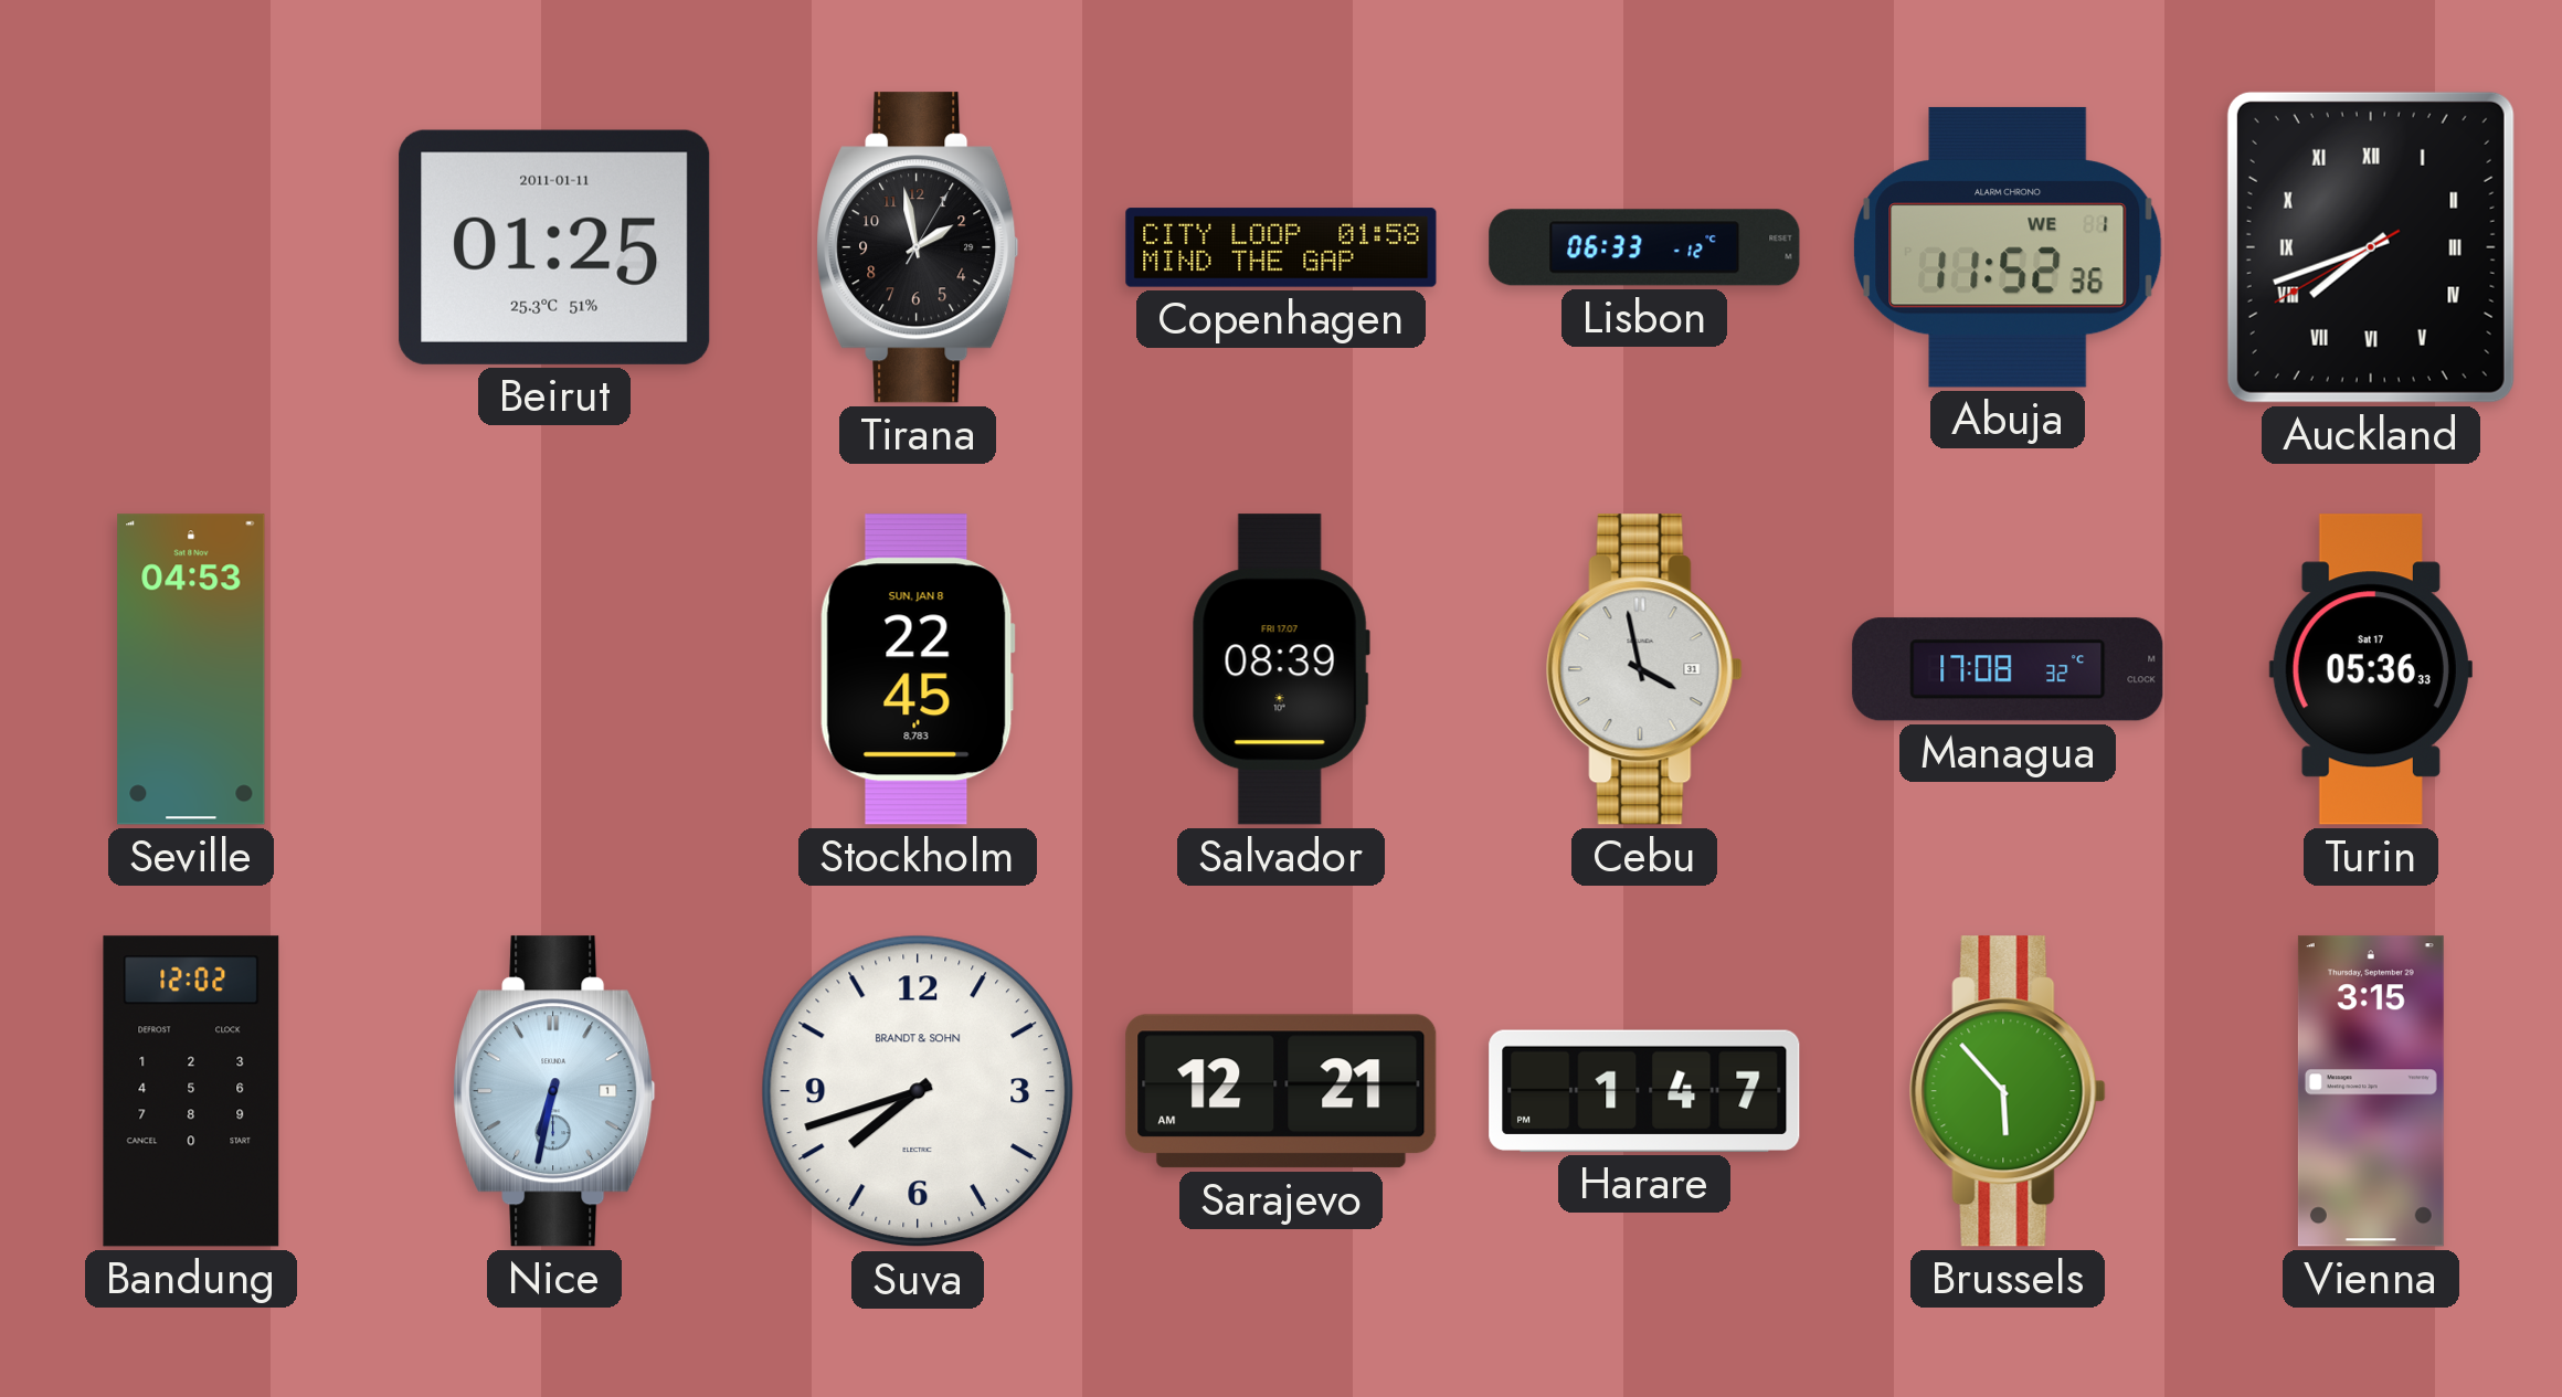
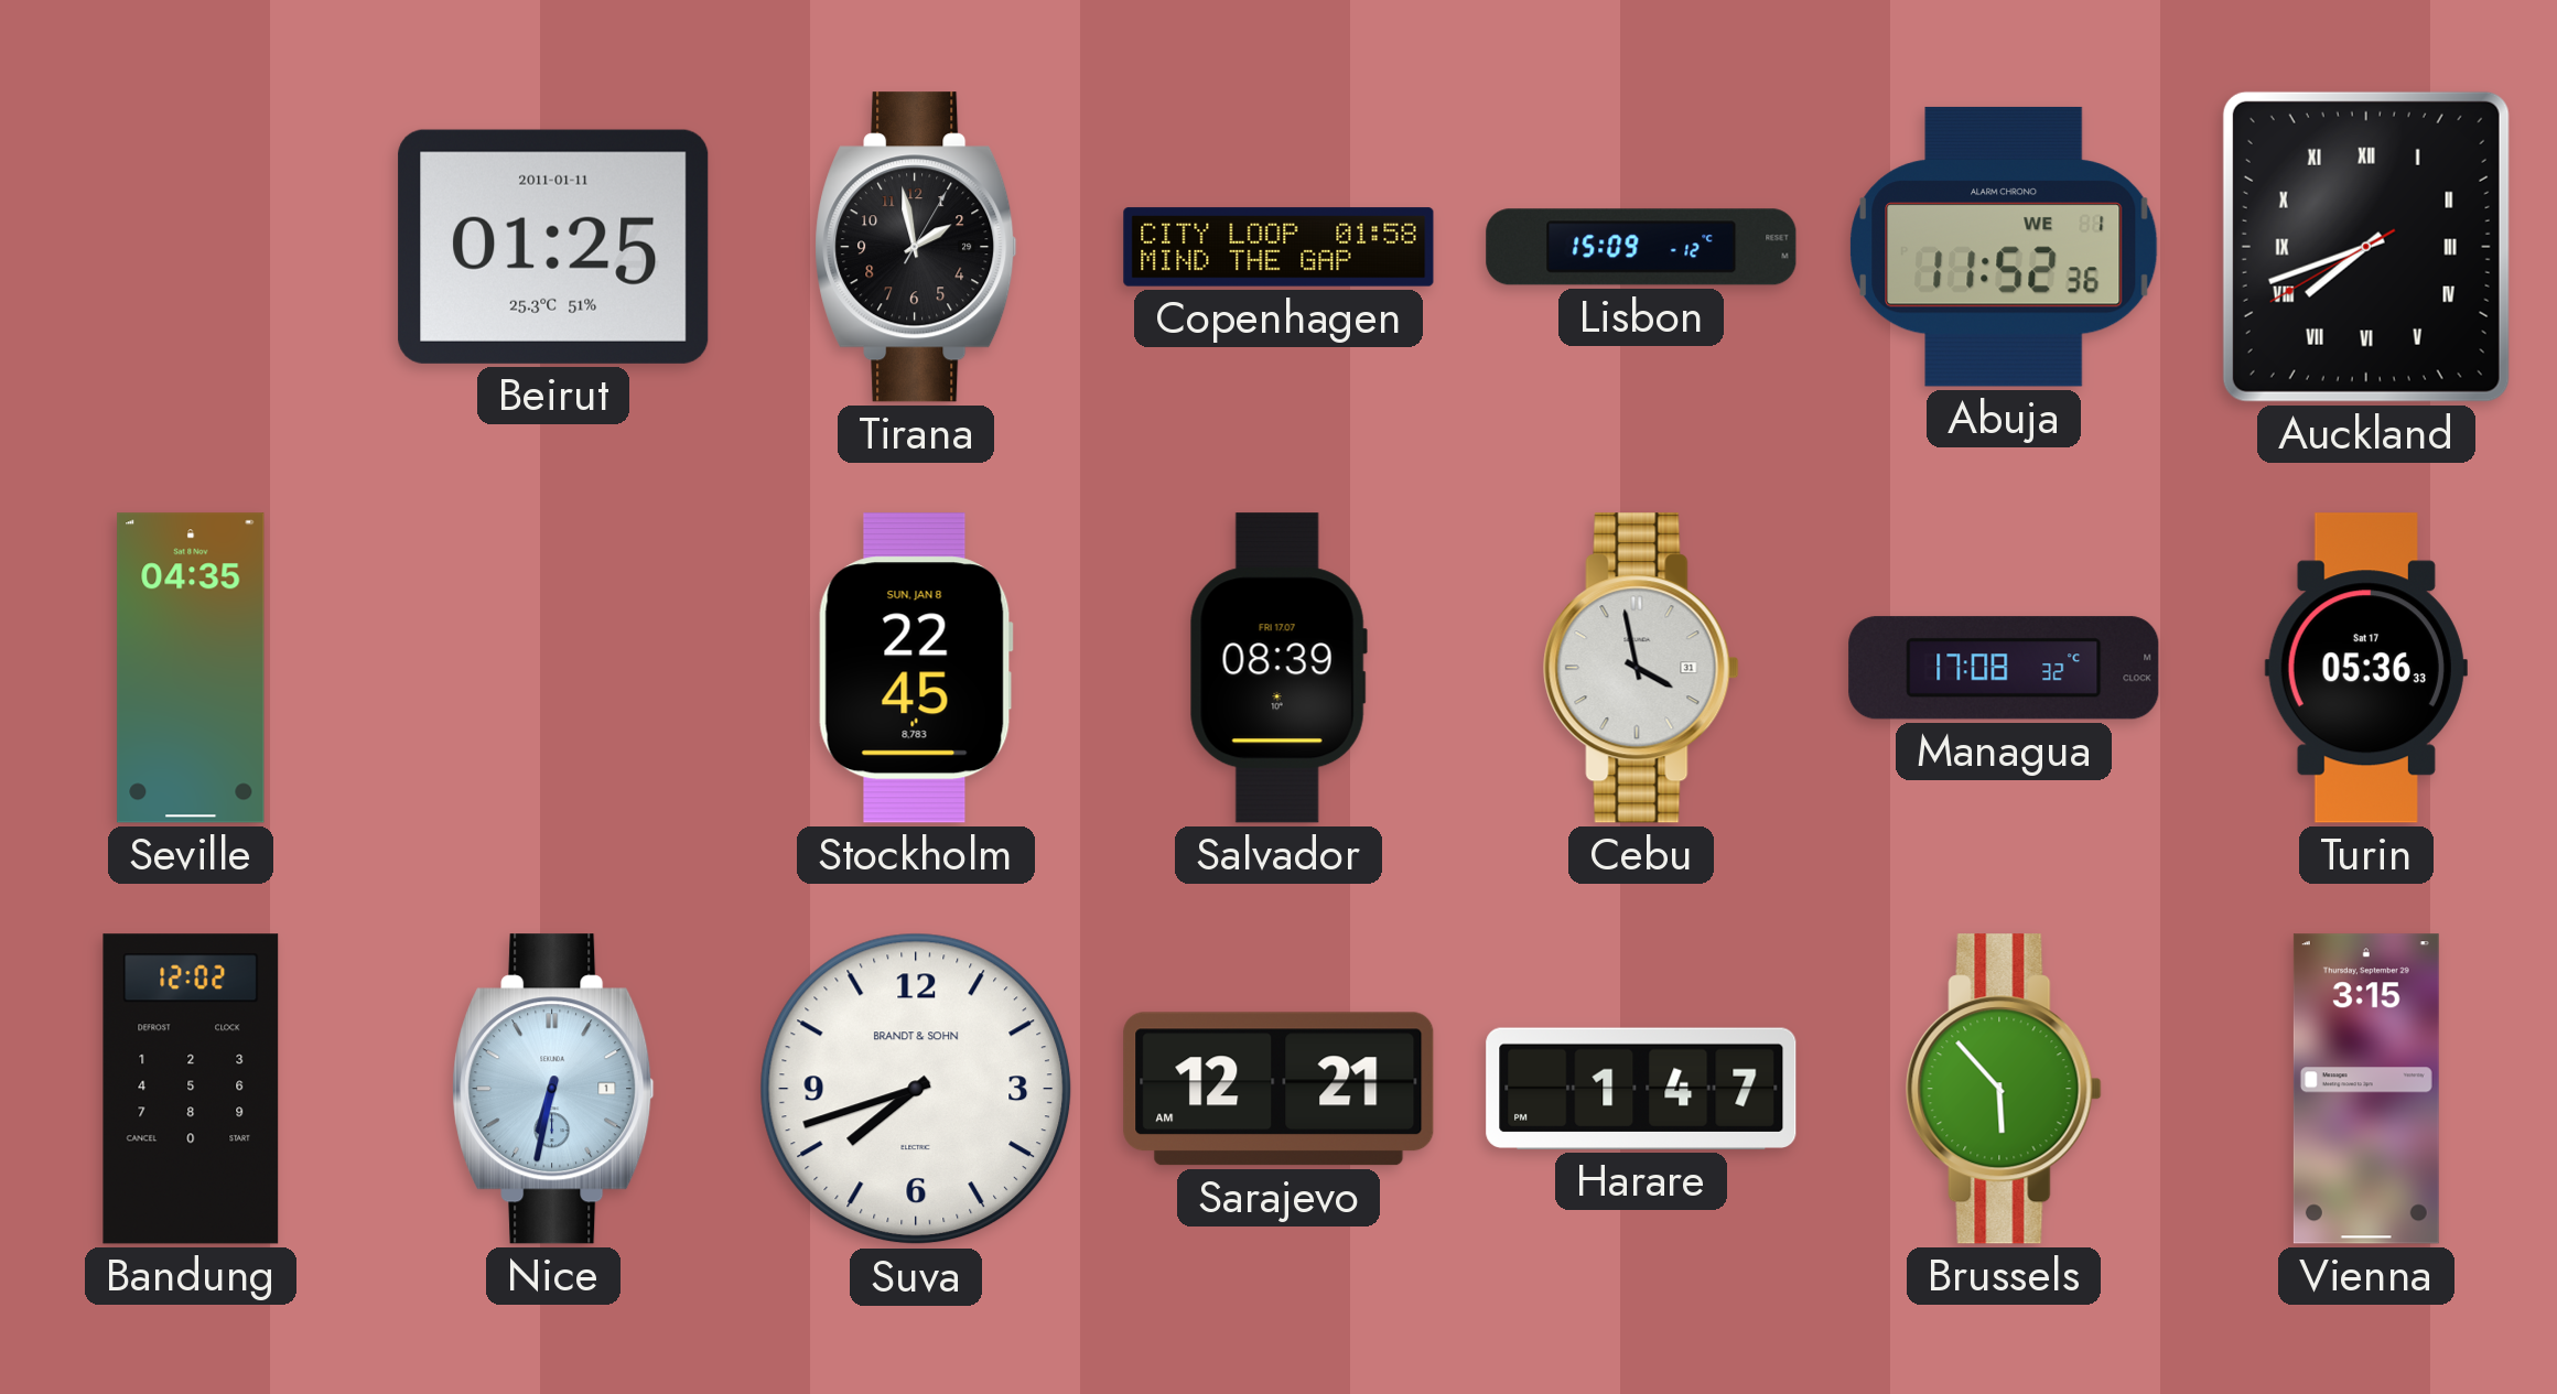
Lisbon: 06:33 -> 15:09
Seville: 04:53 -> 04:35
